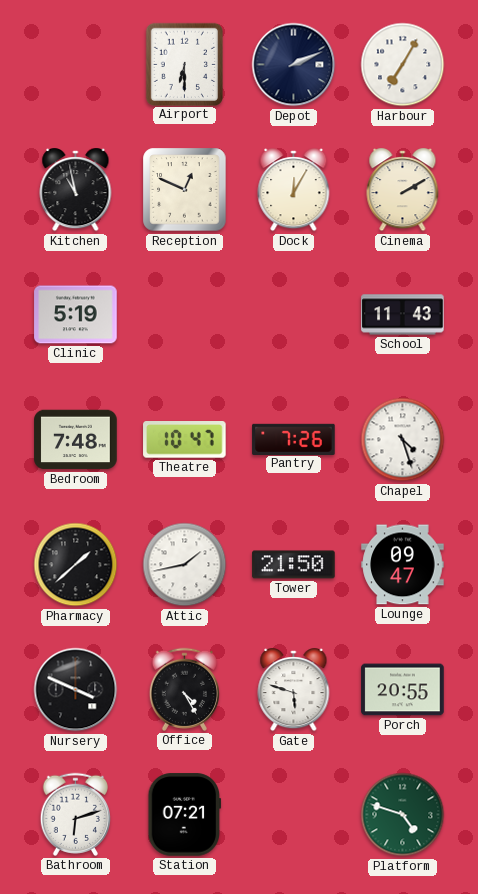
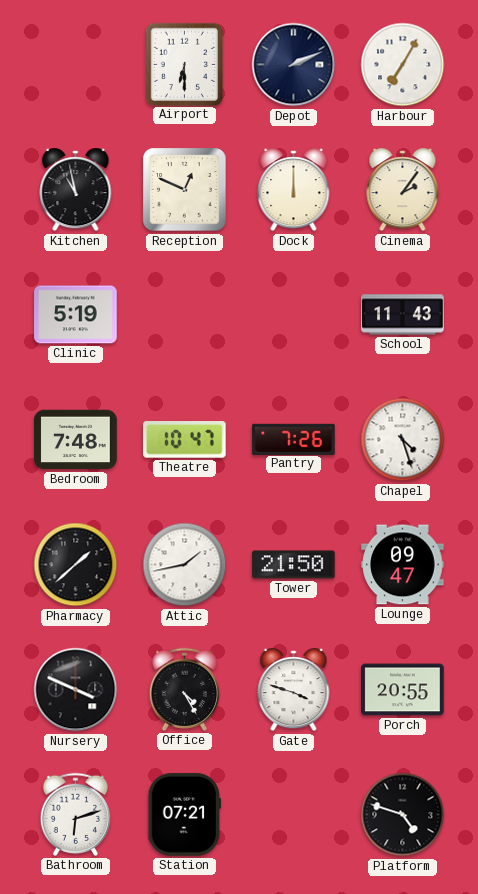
Dock: 12:05 -> 12:00
Cinema: 2:10 -> 2:06
Gate: 5:48 -> 3:48
Platform dial: green -> black
